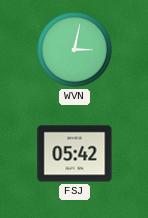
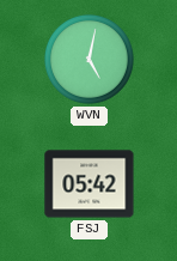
WVN: 3:02 -> 5:02
